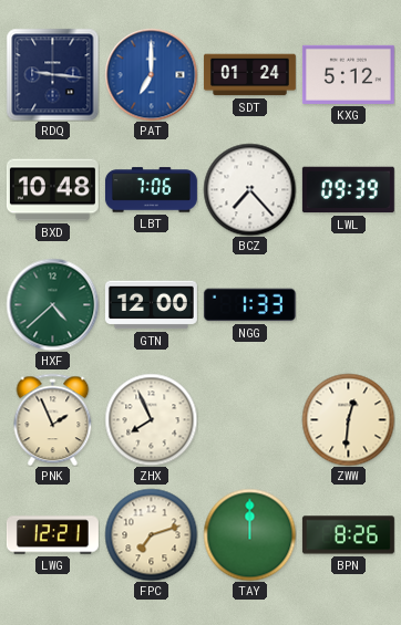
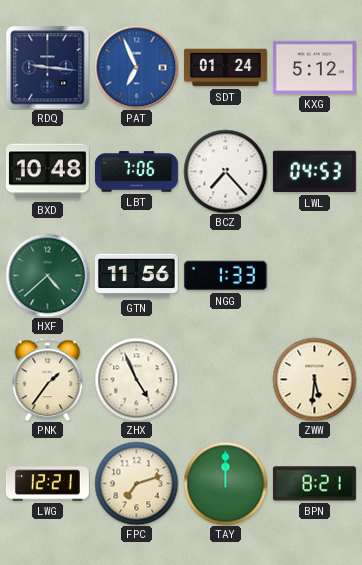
PAT: 7:00 -> 6:56
LWL: 09:39 -> 04:53
GTN: 12:00 -> 11:56
PNK: 1:56 -> 1:36
ZHX: 7:56 -> 4:56
ZWW: 12:31 -> 5:31
BPN: 8:26 -> 8:21
